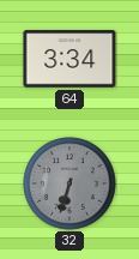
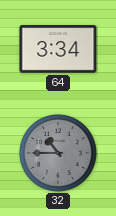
32: 6:33 -> 10:45
